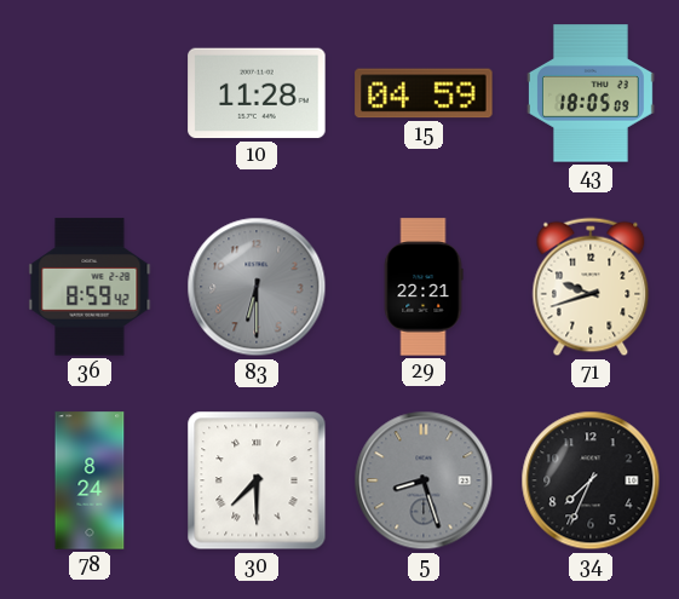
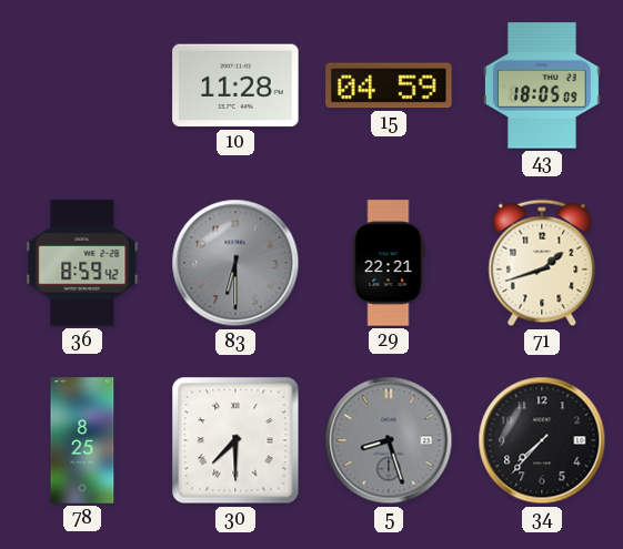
71: 9:42 -> 1:42
78: 8:24 -> 8:25
34: 7:34 -> 7:37
